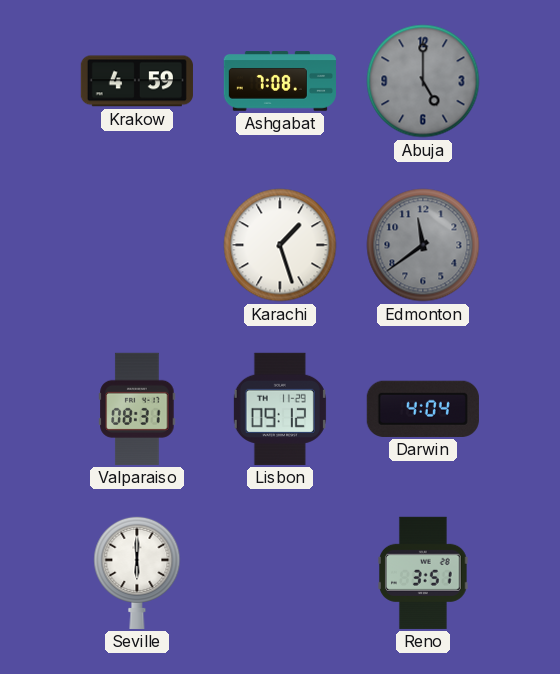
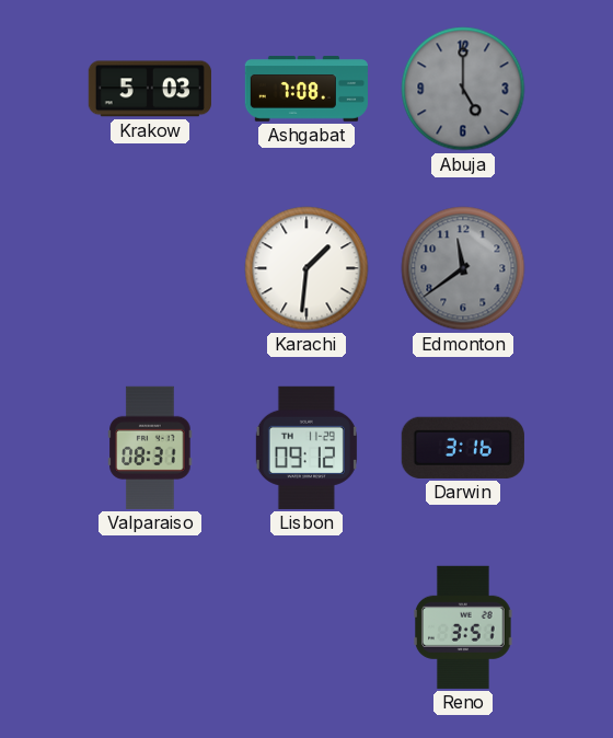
Krakow: 4:59 -> 5:03
Karachi: 1:27 -> 1:31
Darwin: 4:04 -> 3:16
Seville: 6:00 -> none
